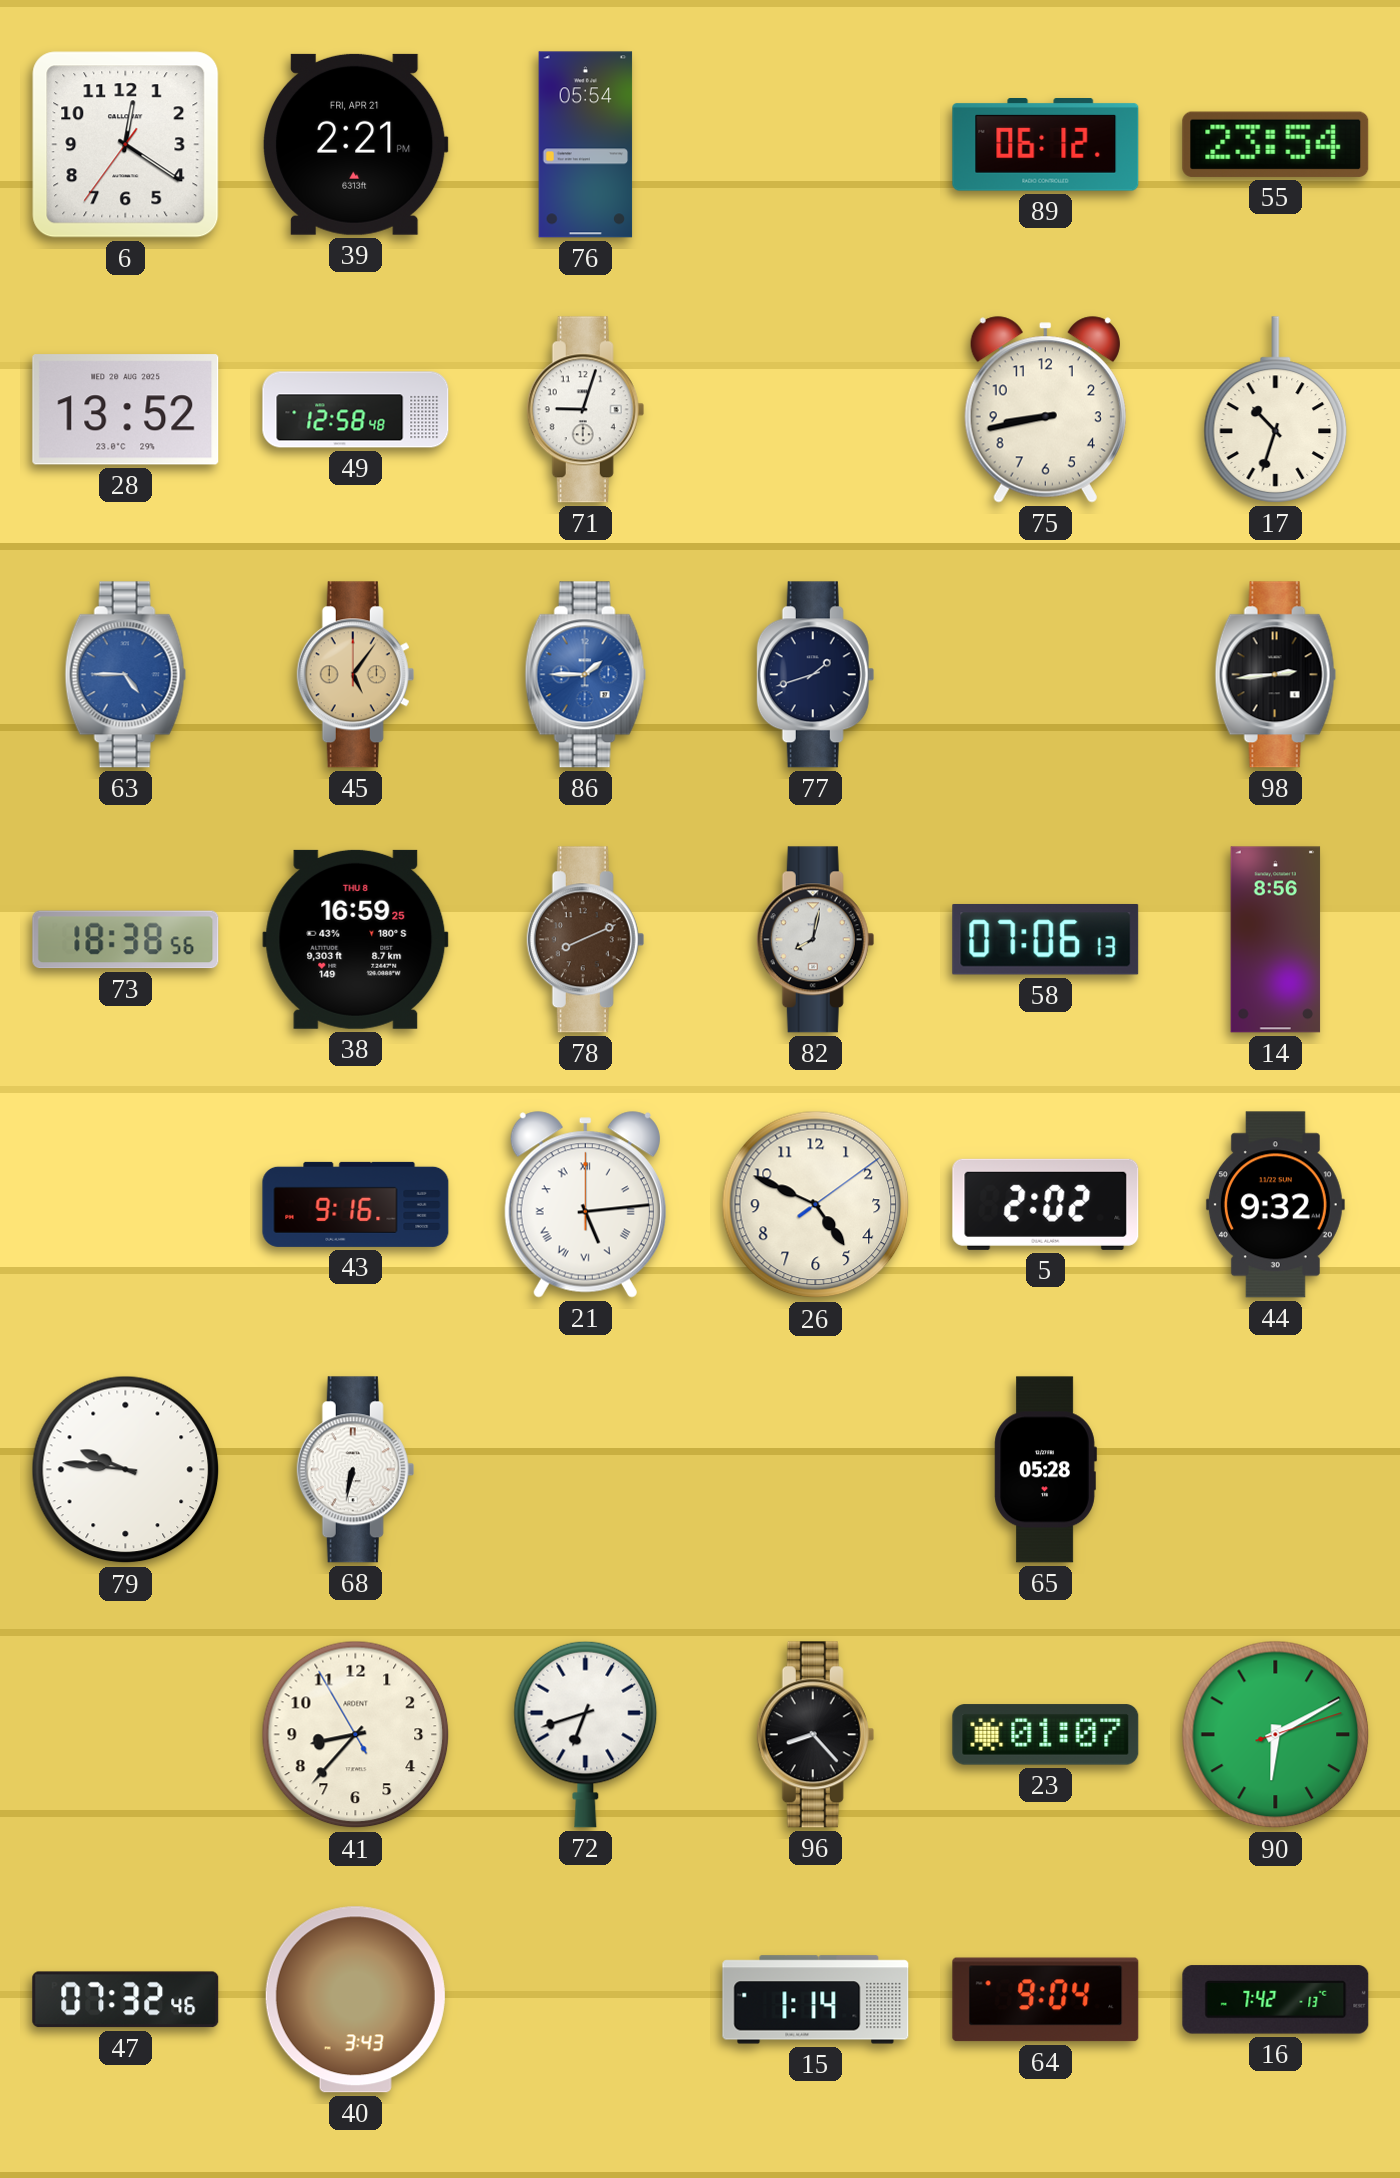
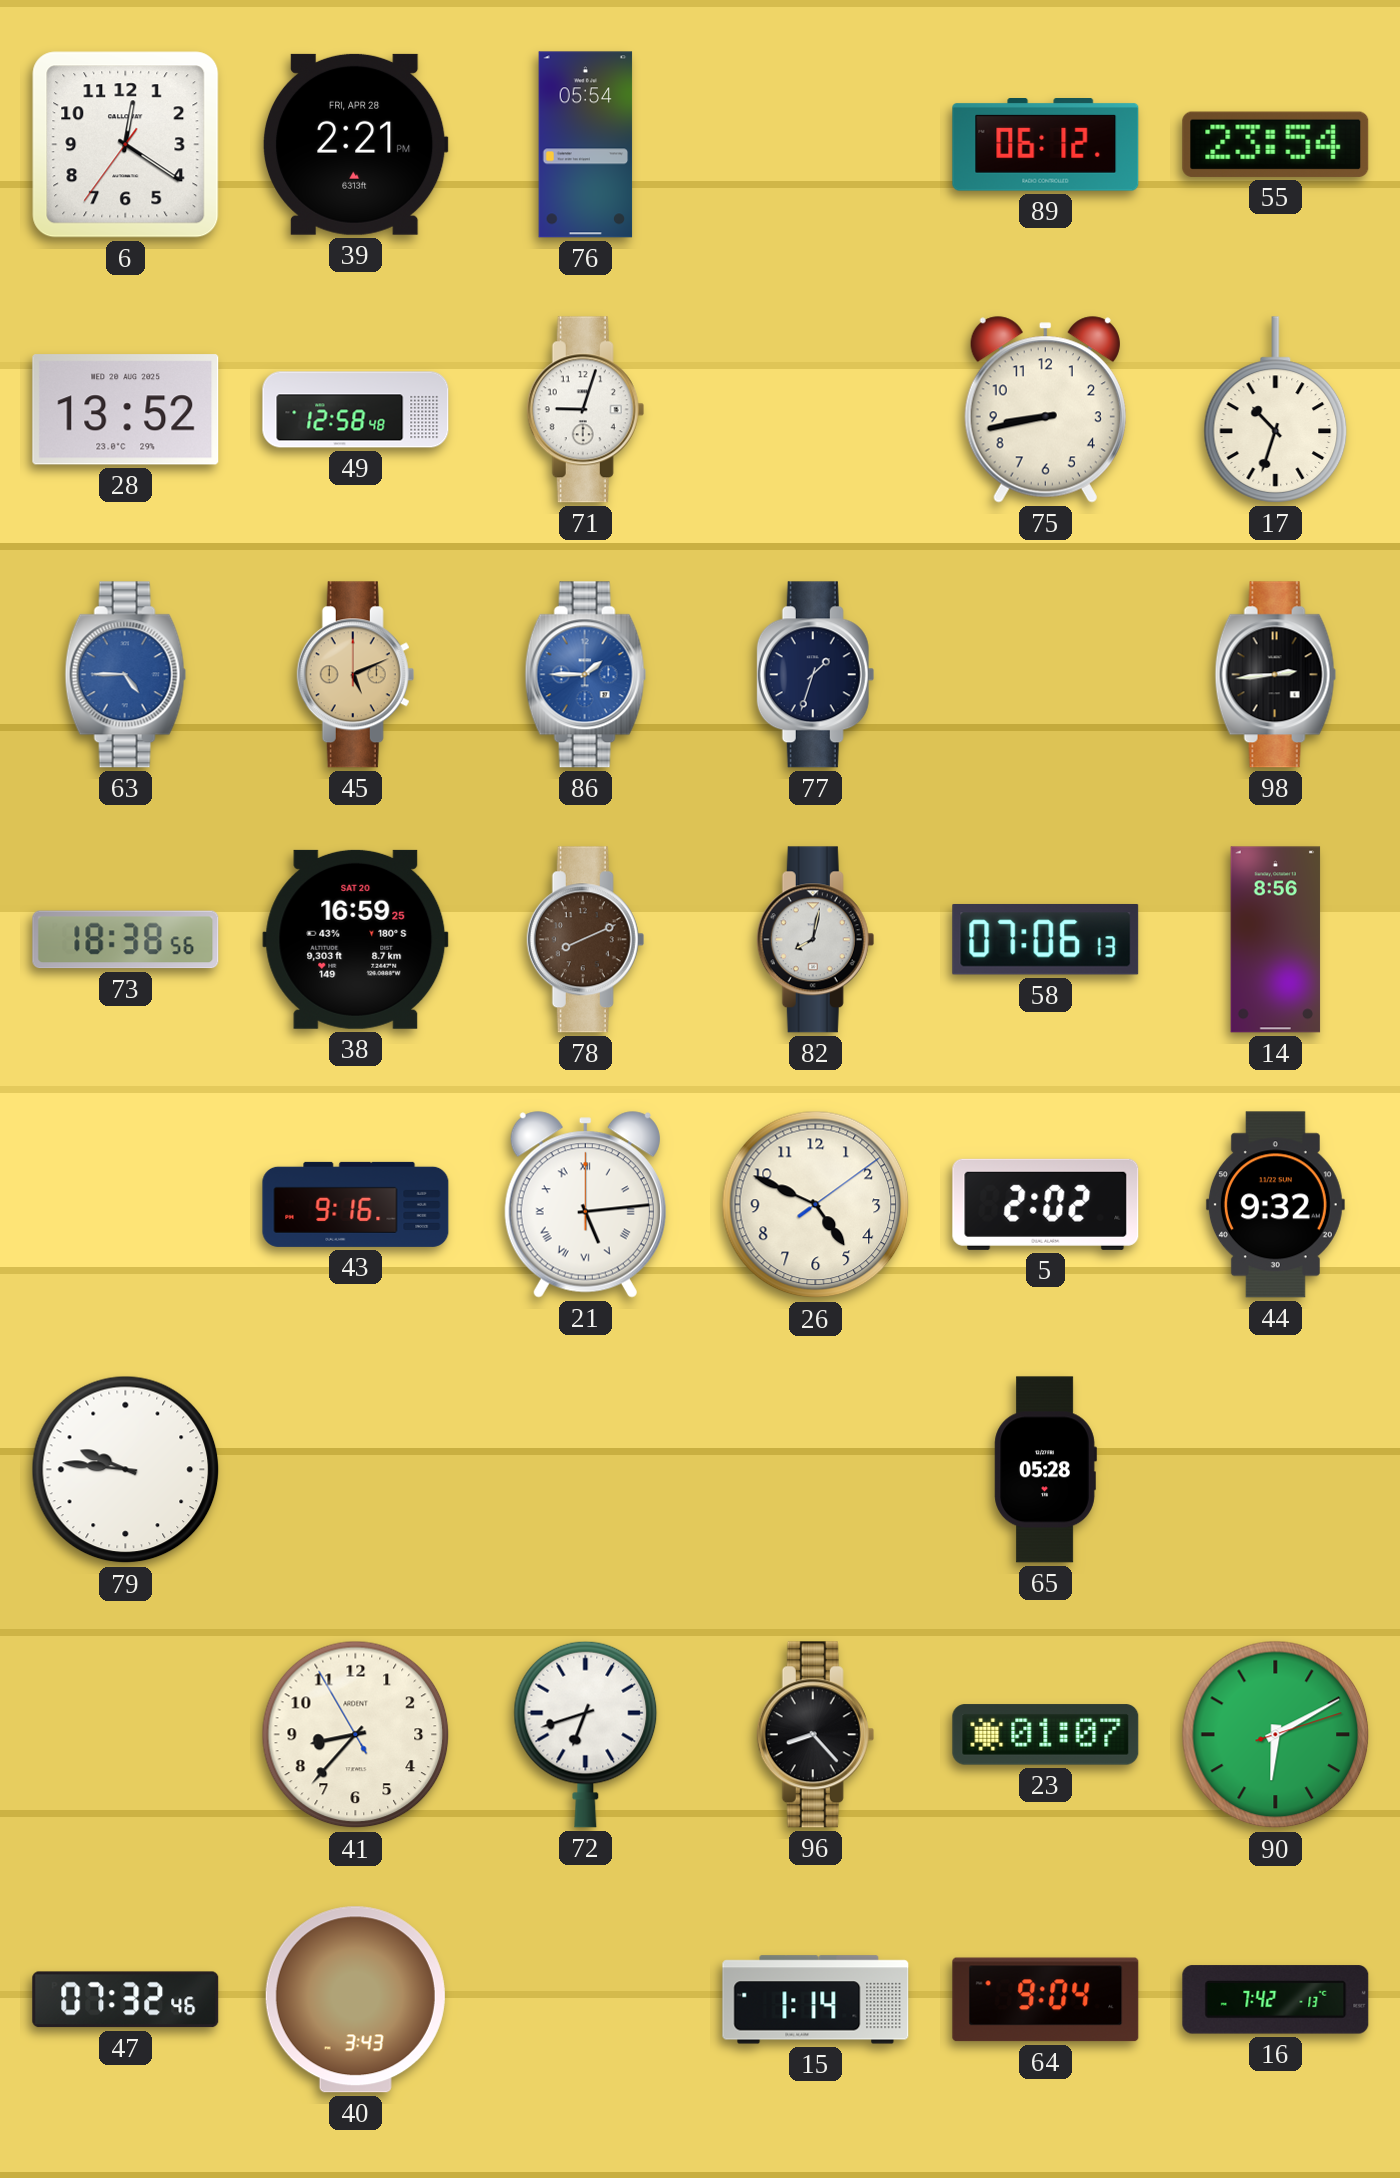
39 date: FRI, APR 21 -> FRI, APR 28
45: 5:06 -> 5:11
77: 1:42 -> 1:33
38 date: THU 8 -> SAT 20
68: 6:32 -> none
